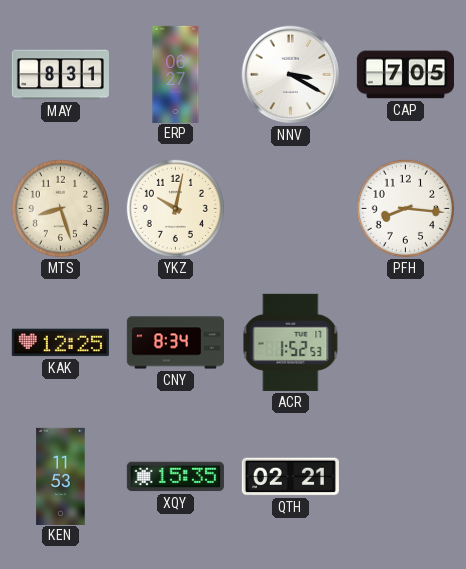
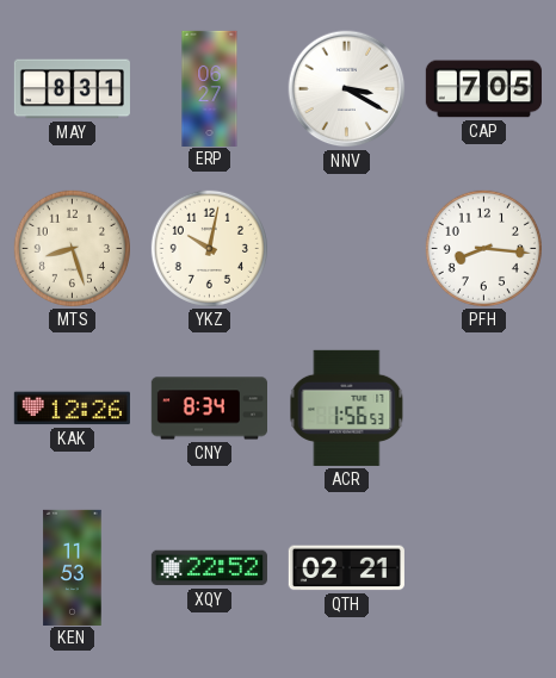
KAK: 12:25 -> 12:26
ACR: 1:52 -> 1:56
XQY: 15:35 -> 22:52
